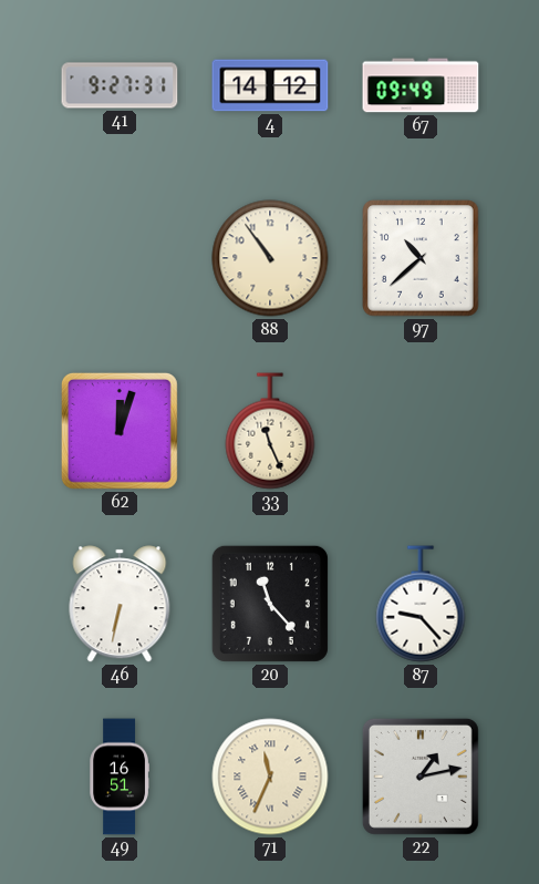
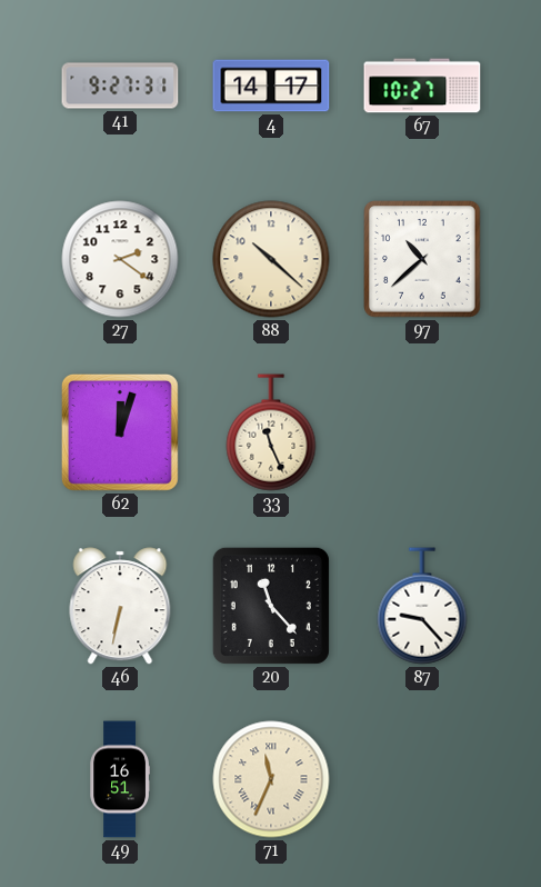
4: 14:12 -> 14:17
67: 09:49 -> 10:27
27: none -> 2:21
88: 10:54 -> 10:22
22: 1:13 -> none
